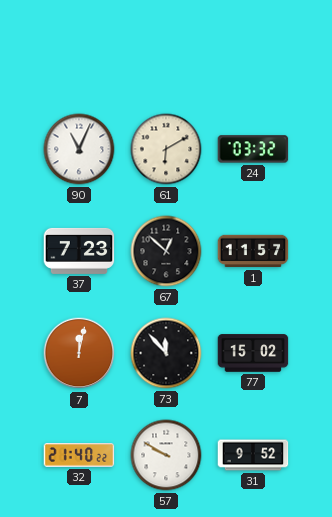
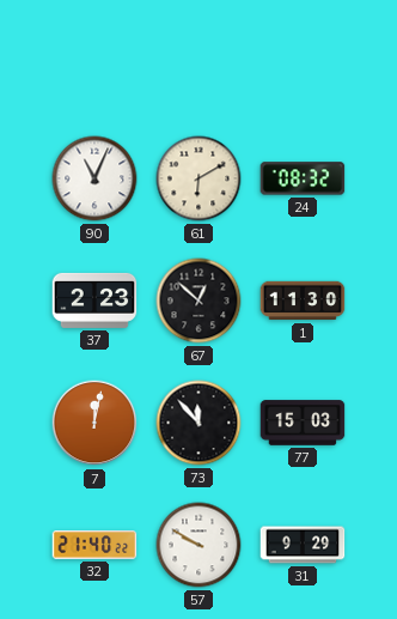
24: 03:32 -> 08:32
37: 7:23 -> 2:23
1: 11:57 -> 11:30
77: 15:02 -> 15:03
31: 9:52 -> 9:29
